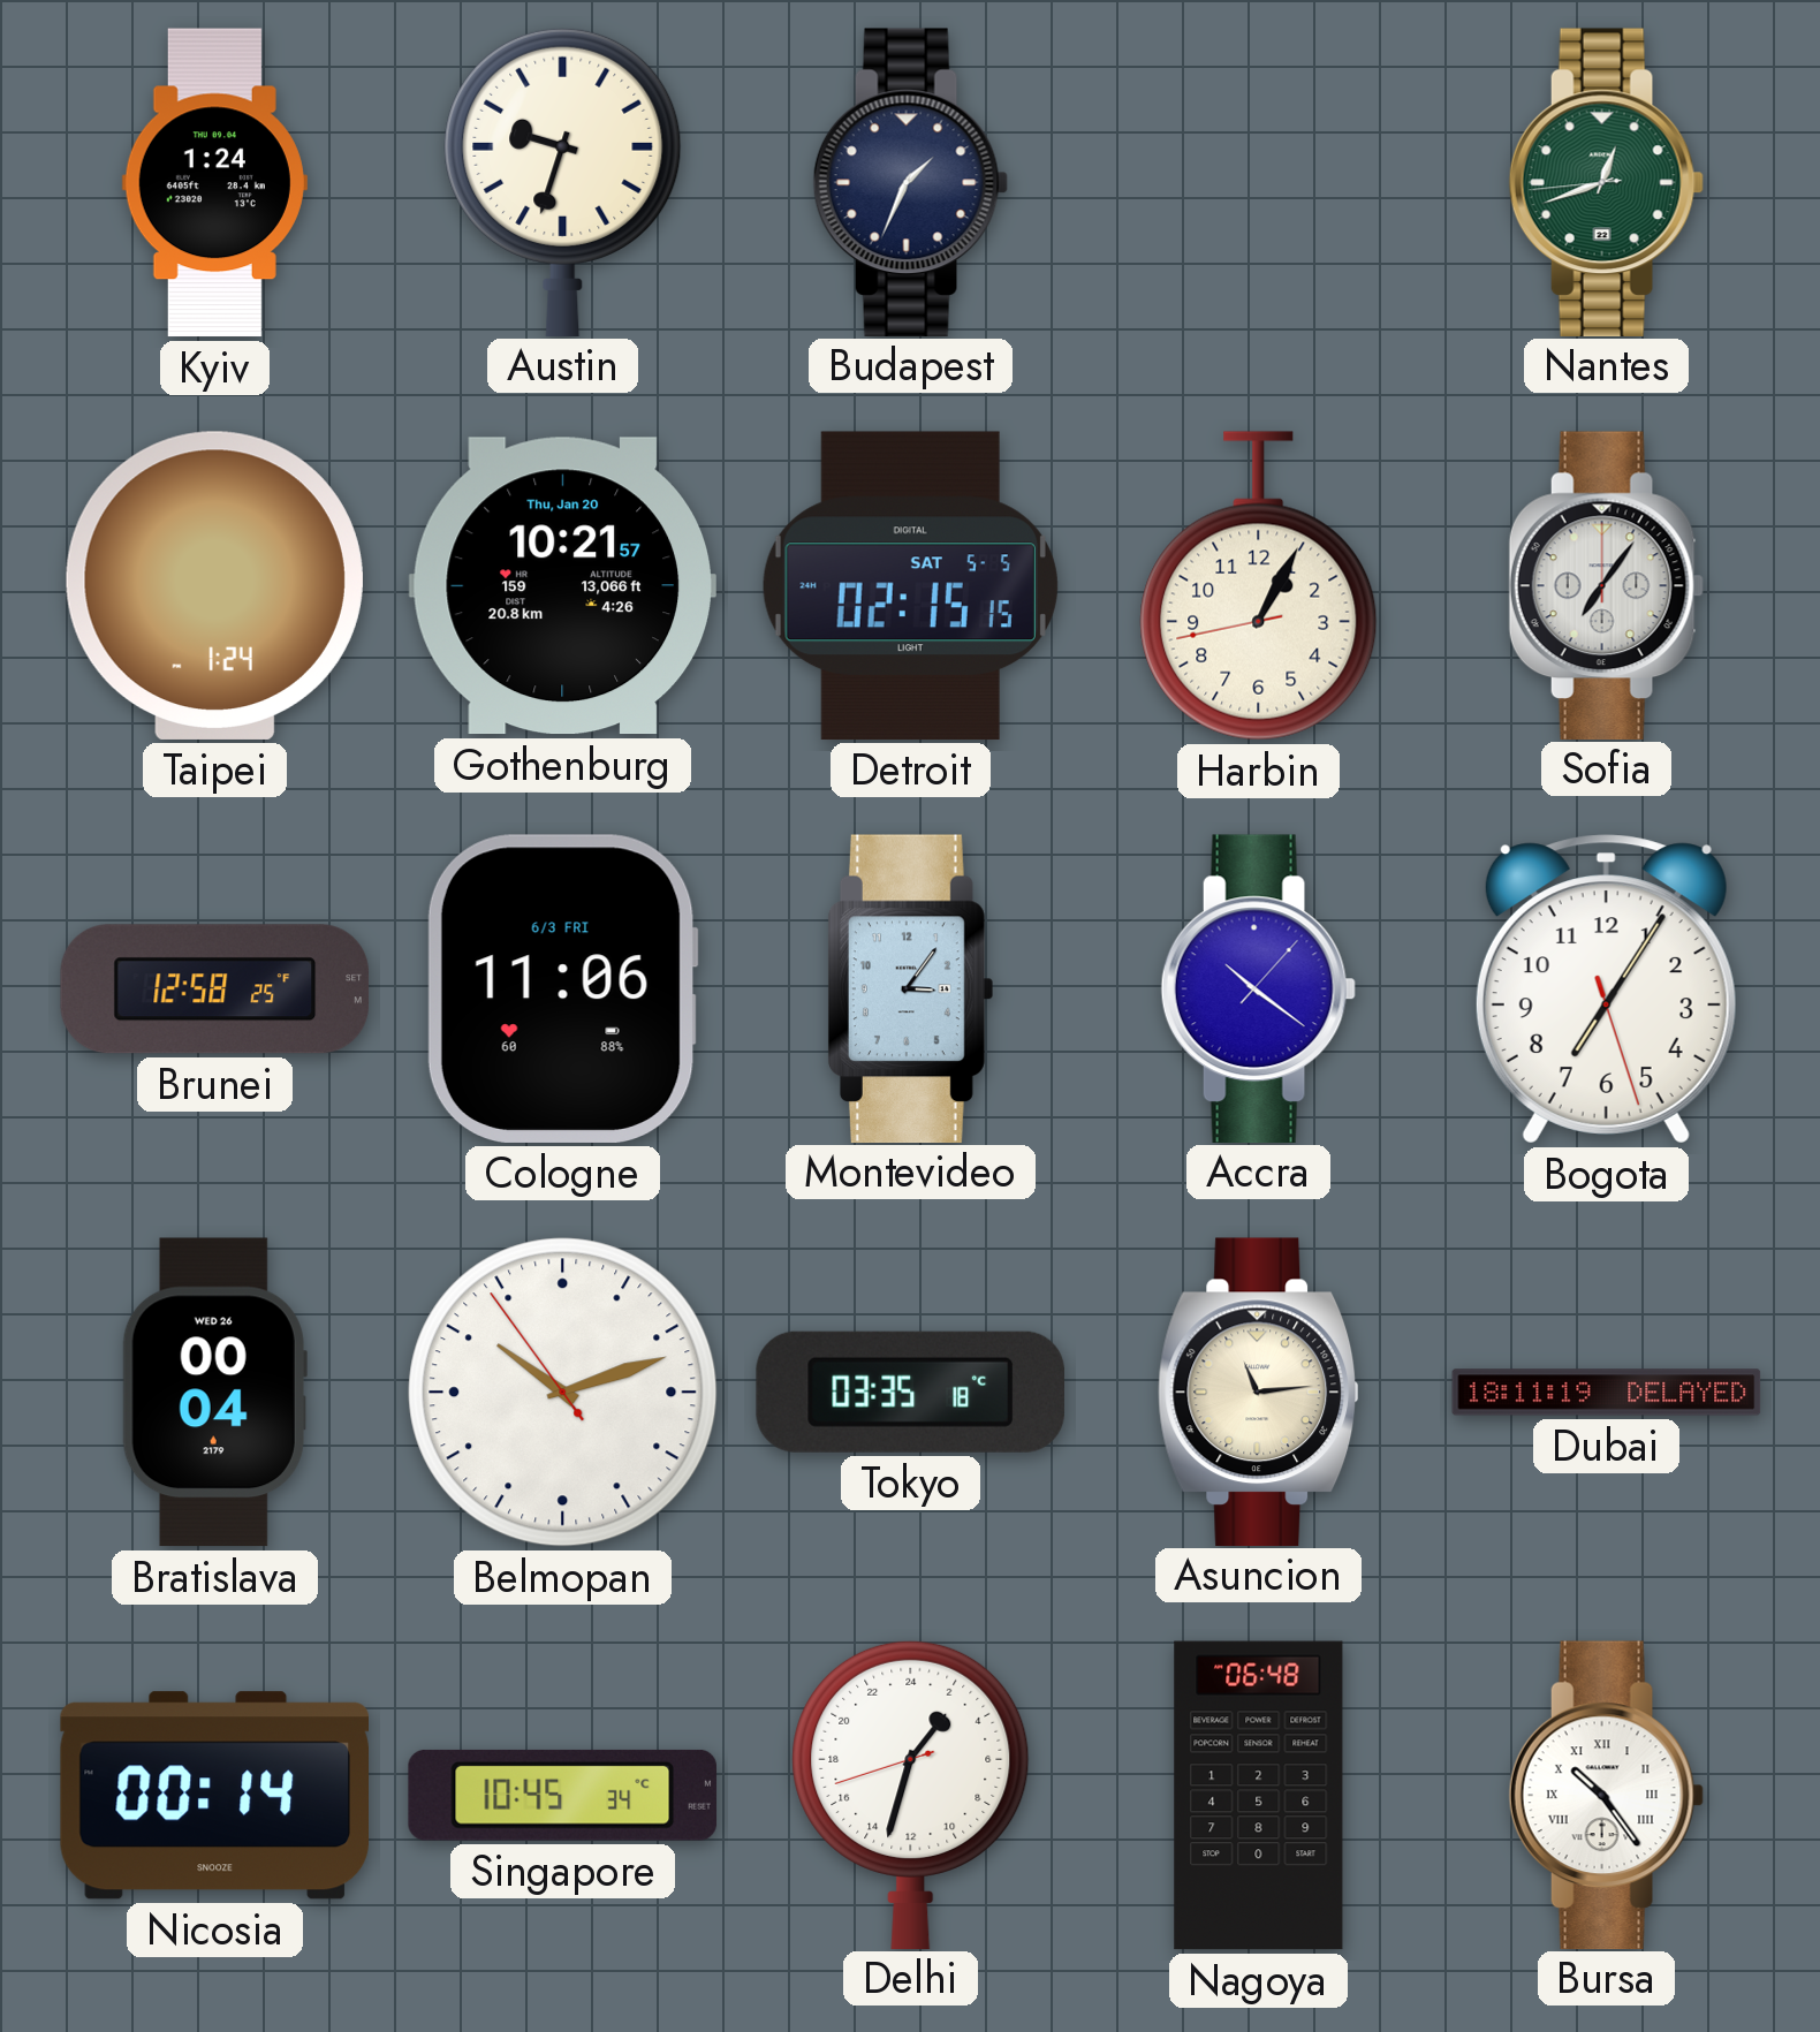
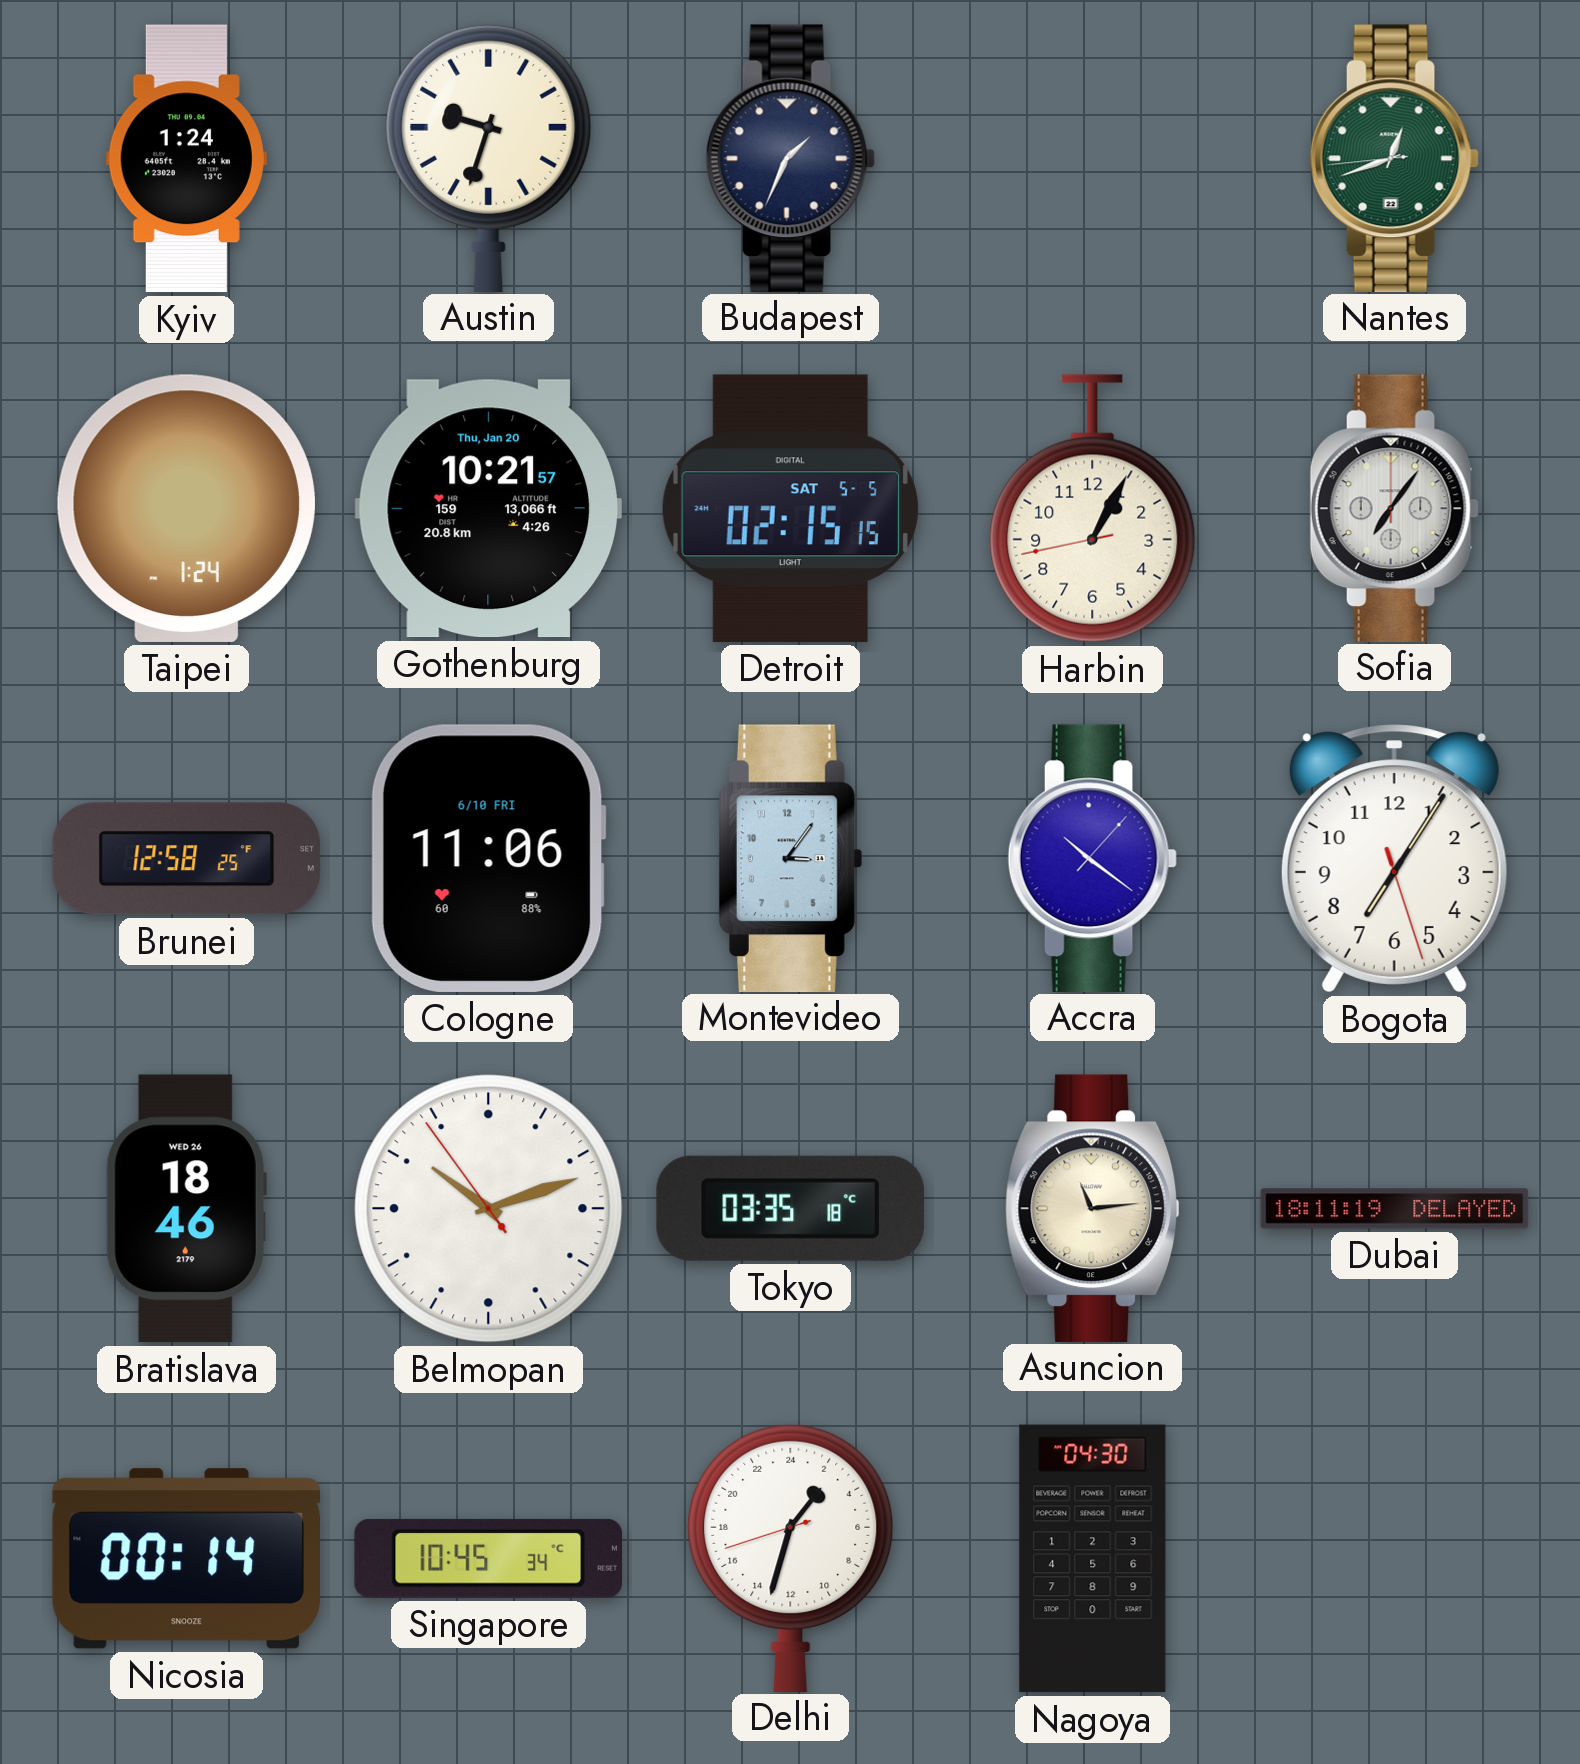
Cologne date: 6/3 FRI -> 6/10 FRI
Bratislava: 00:04 -> 18:46
Nagoya: 06:48 -> 04:30
Bursa: 10:24 -> none
